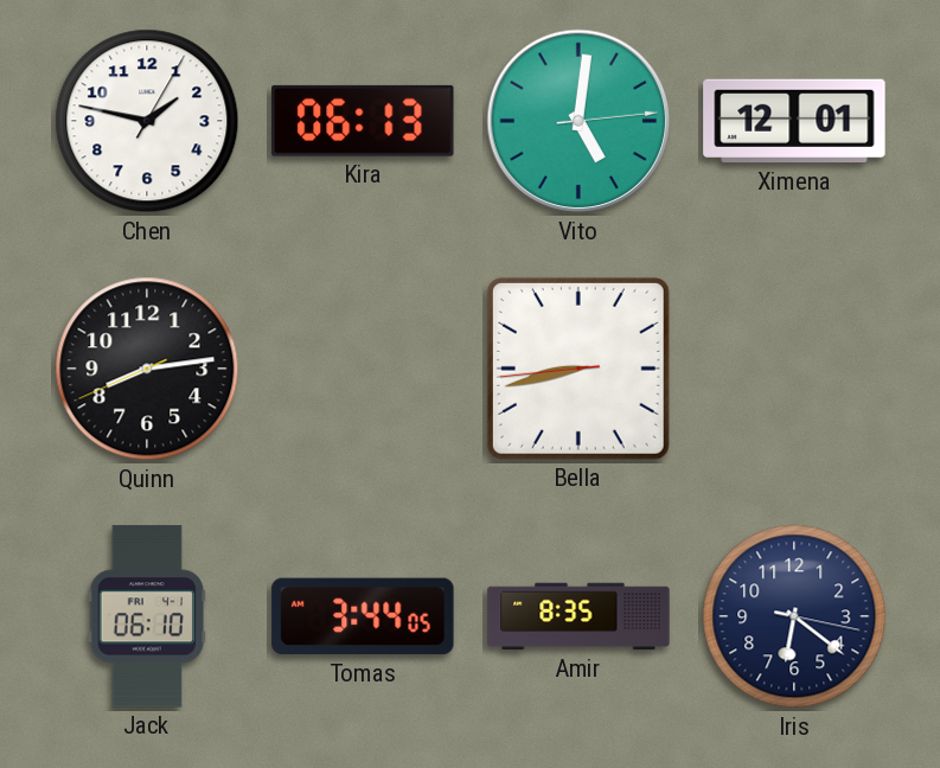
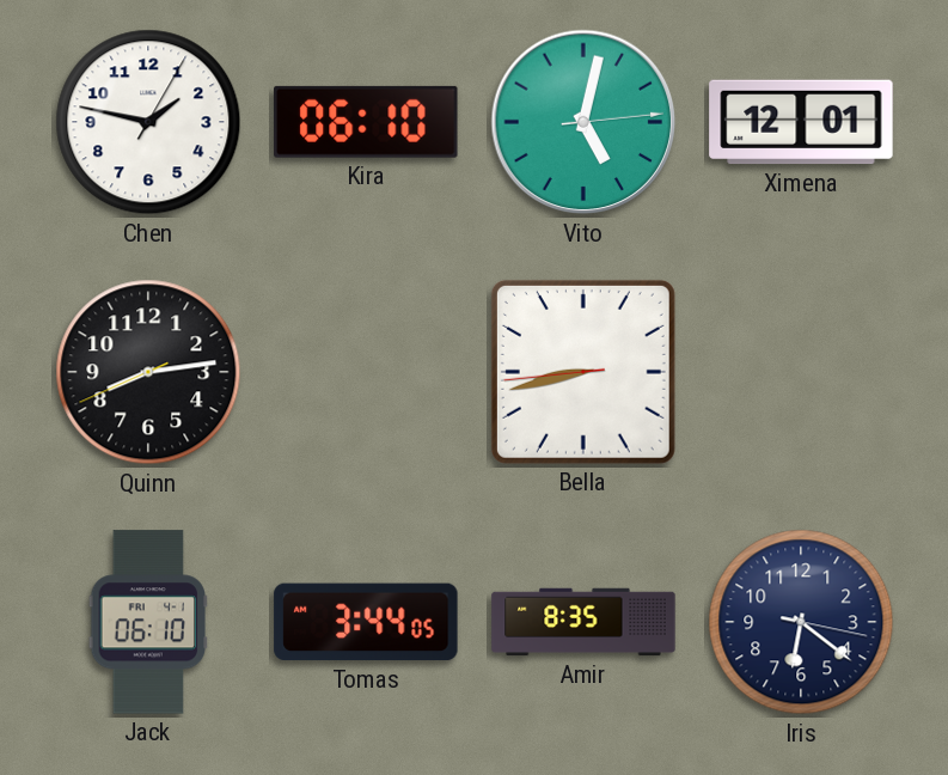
Kira: 06:13 -> 06:10
Vito: 5:01 -> 5:02
